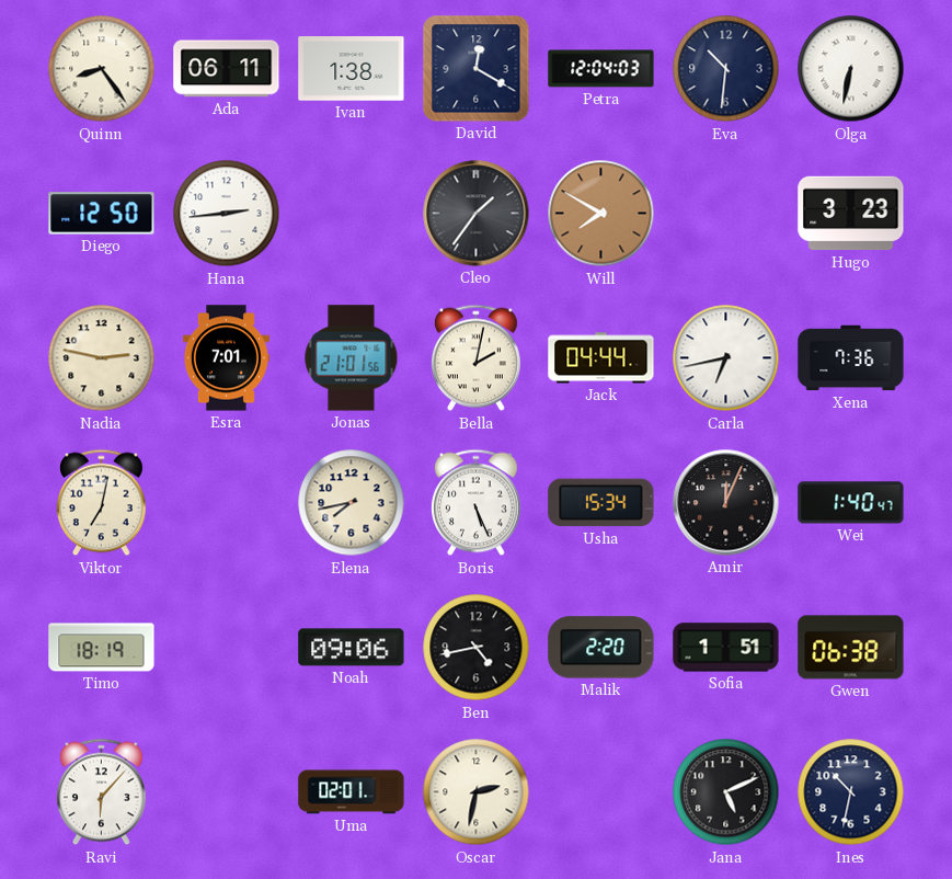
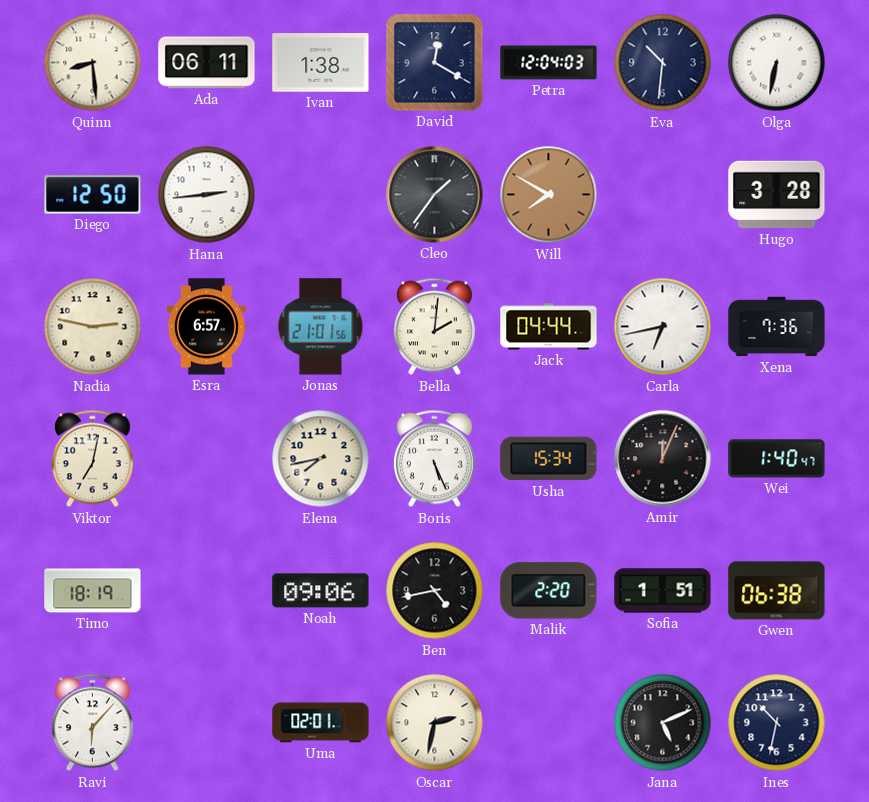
Quinn: 8:24 -> 8:29
Hugo: 3:23 -> 3:28
Esra: 7:01 -> 6:57
Bella: 2:02 -> 2:01
